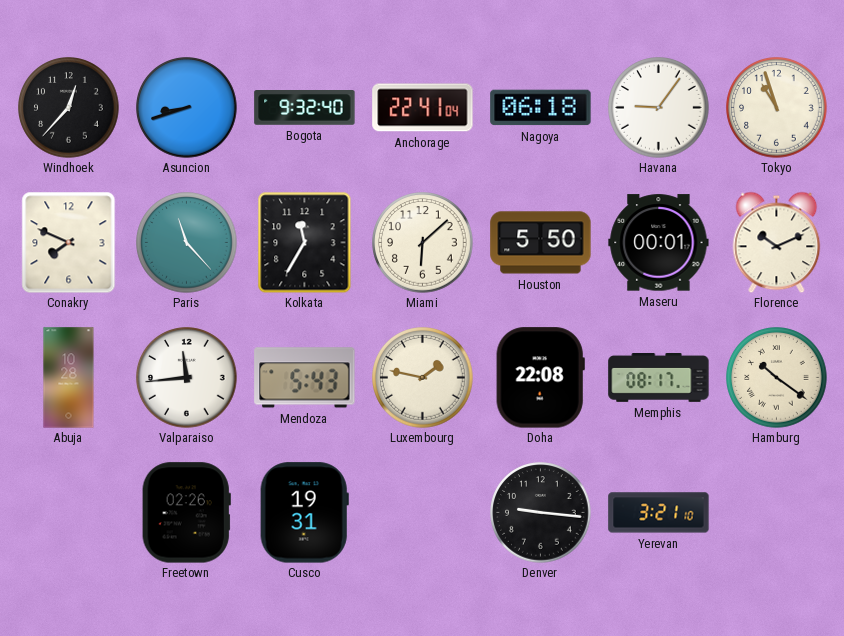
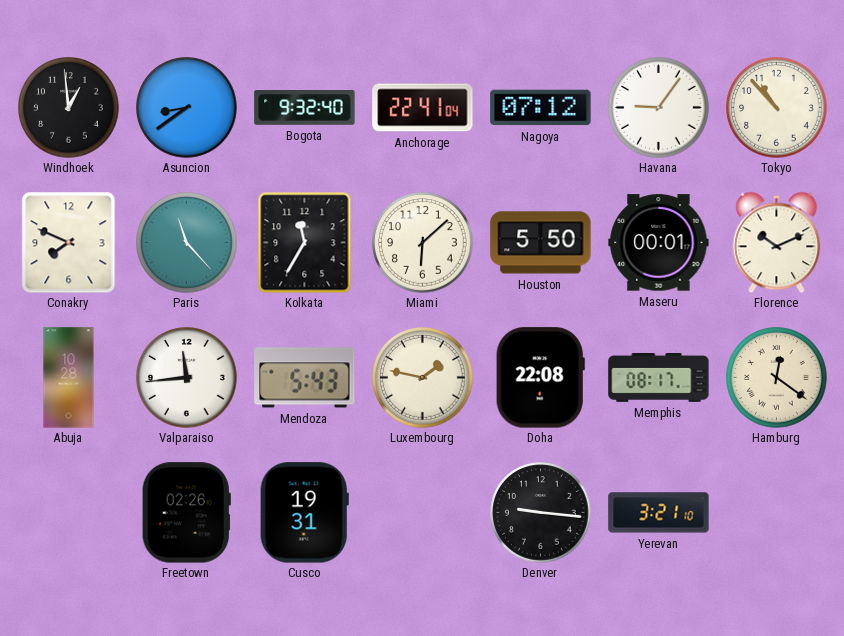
Windhoek: 12:37 -> 12:59
Asuncion: 8:42 -> 8:39
Nagoya: 06:18 -> 07:12
Tokyo: 10:57 -> 10:53
Hamburg: 10:21 -> 12:21
